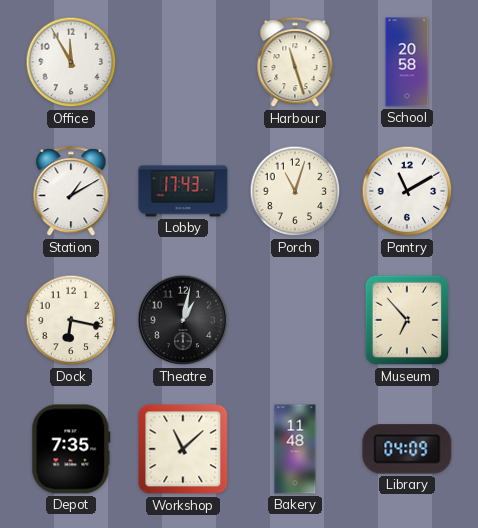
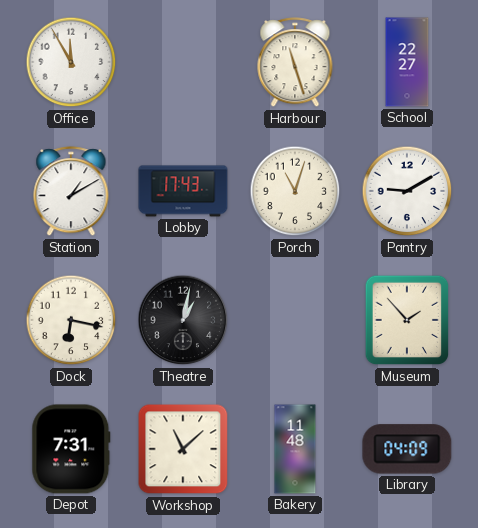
School: 20:58 -> 22:27
Pantry: 11:10 -> 9:10
Museum: 6:53 -> 1:53
Depot: 7:35 -> 7:31
